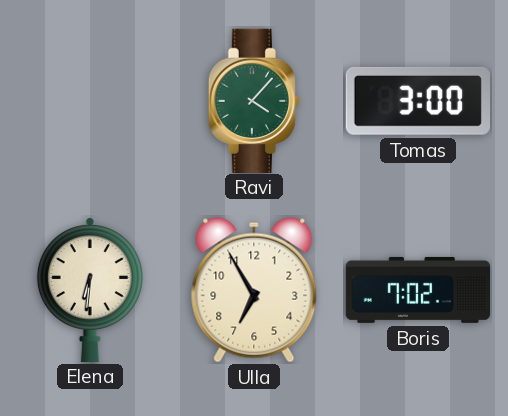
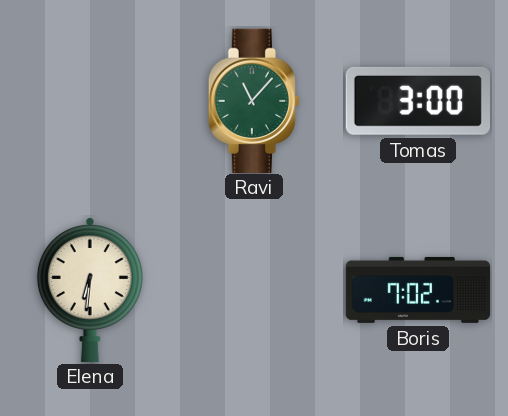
Ravi: 4:07 -> 11:07
Ulla: 6:55 -> none
